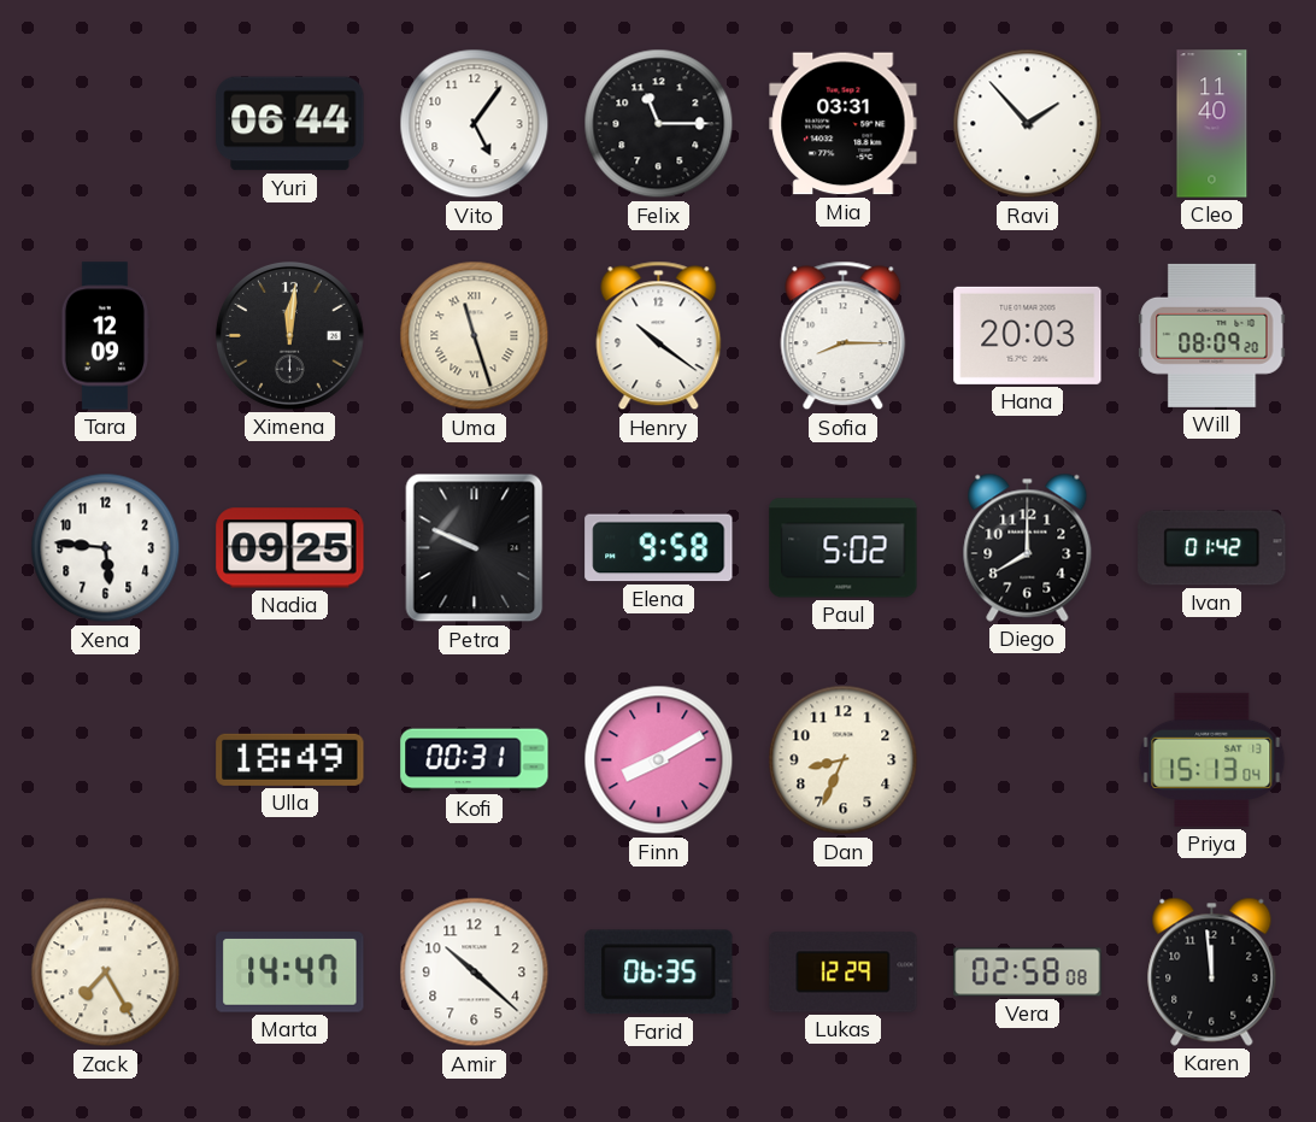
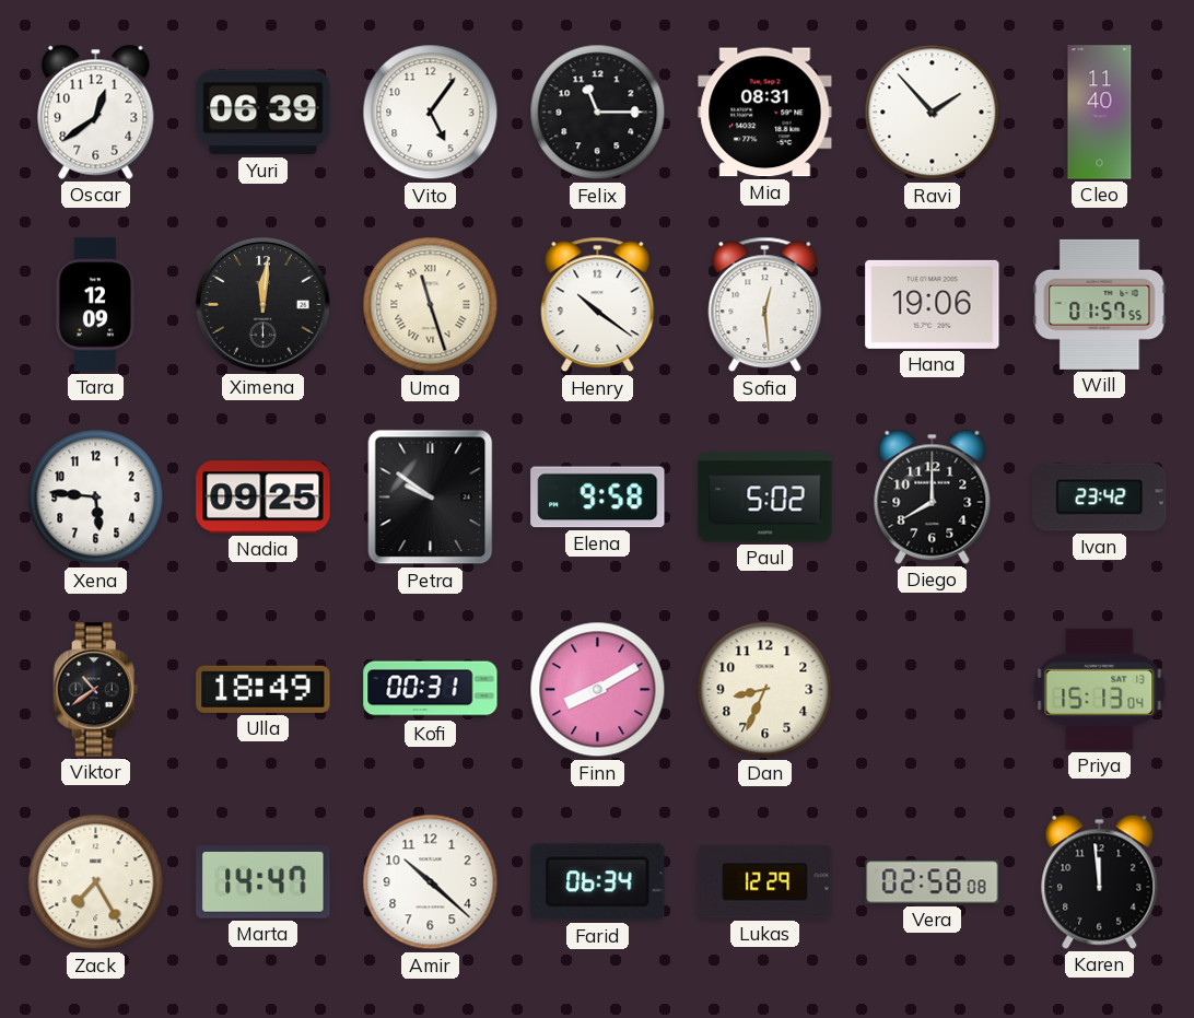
Oscar: none -> 12:39
Yuri: 06:44 -> 06:39
Mia: 03:31 -> 08:31
Sofia: 8:15 -> 12:29
Hana: 20:03 -> 19:06
Will: 08:09 -> 01:57
Petra: 9:49 -> 9:51
Ivan: 01:42 -> 23:42
Viktor: none -> 10:39
Farid: 06:35 -> 06:34
